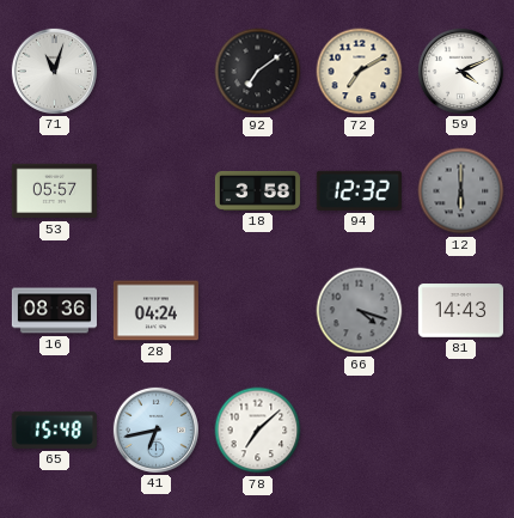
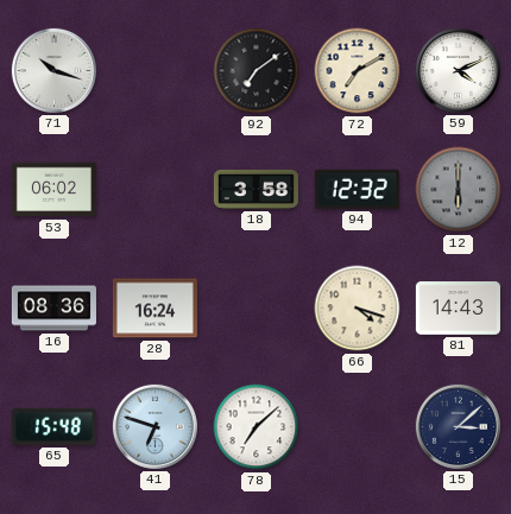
71: 11:03 -> 10:18
53: 05:57 -> 06:02
28: 04:24 -> 16:24
66 dial: grey -> cream
41: 6:43 -> 6:48
15: none -> 3:08
